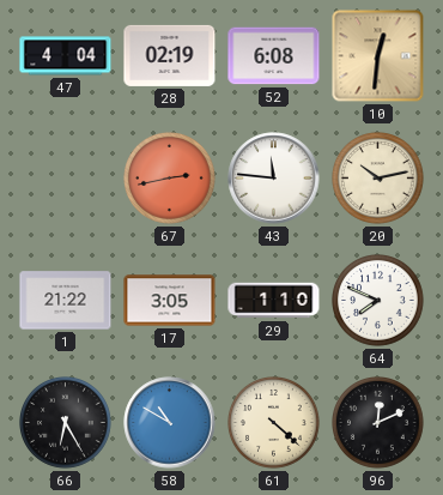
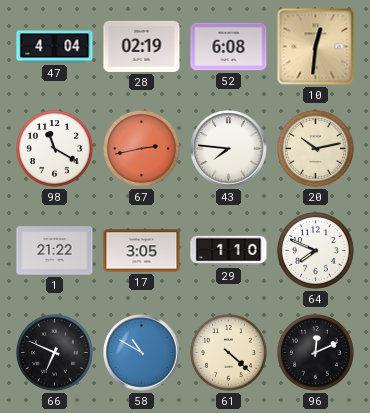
98: none -> 11:20
43: 11:46 -> 7:46
66: 6:25 -> 6:49
